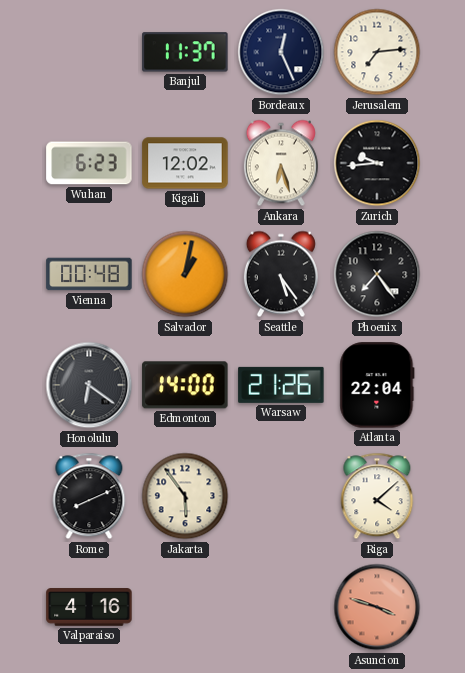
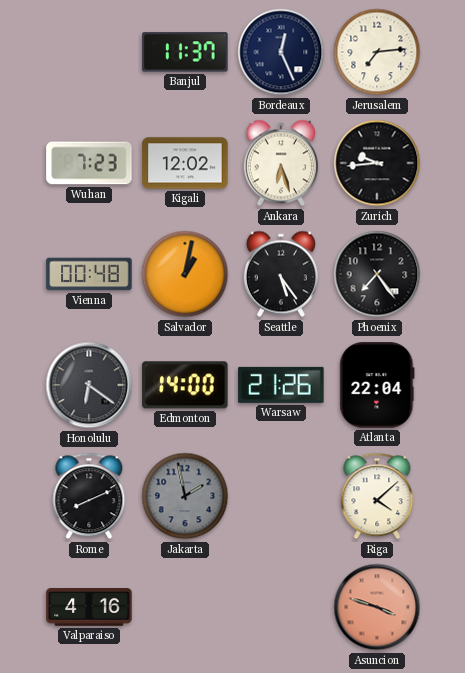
Wuhan: 6:23 -> 7:23
Jakarta: 5:54 -> 1:58
Jakarta dial: cream -> grey
